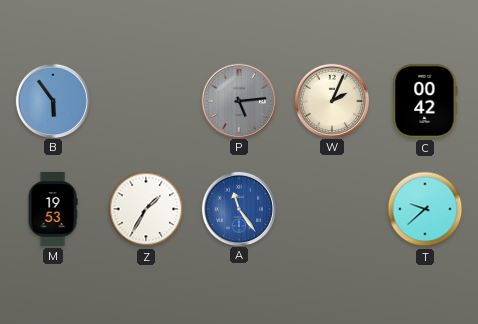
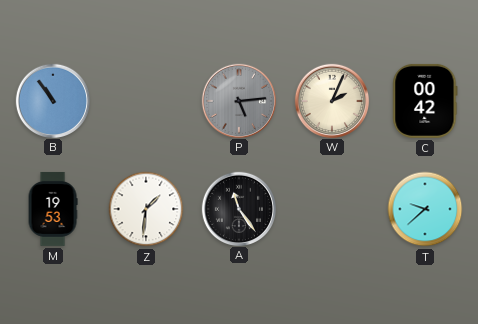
B: 5:54 -> 10:54
Z: 1:35 -> 1:31
A dial: blue -> black
